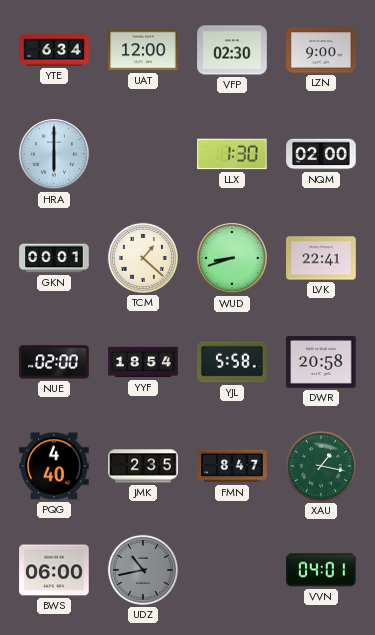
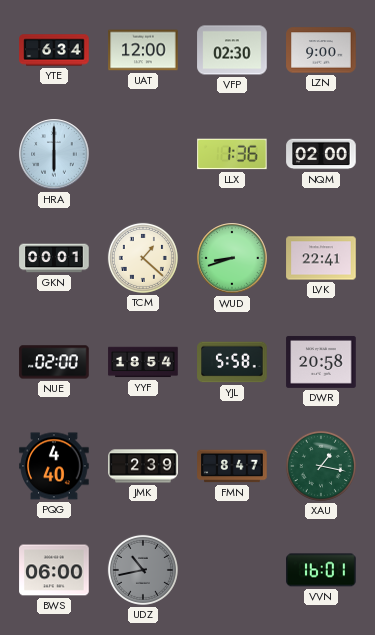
LLX: 1:30 -> 1:36
JMK: 2:35 -> 2:39
VVN: 04:01 -> 16:01
